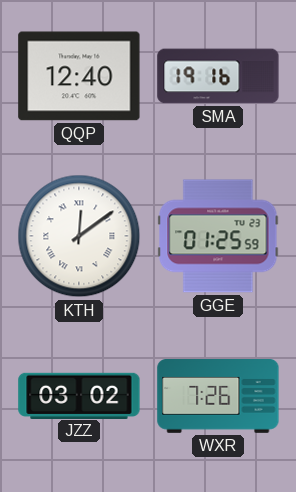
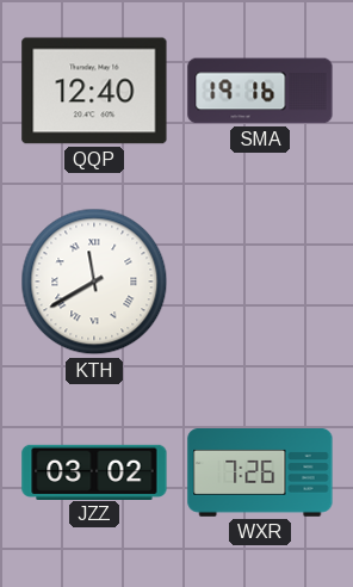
KTH: 12:09 -> 11:40
GGE: 01:25 -> none
